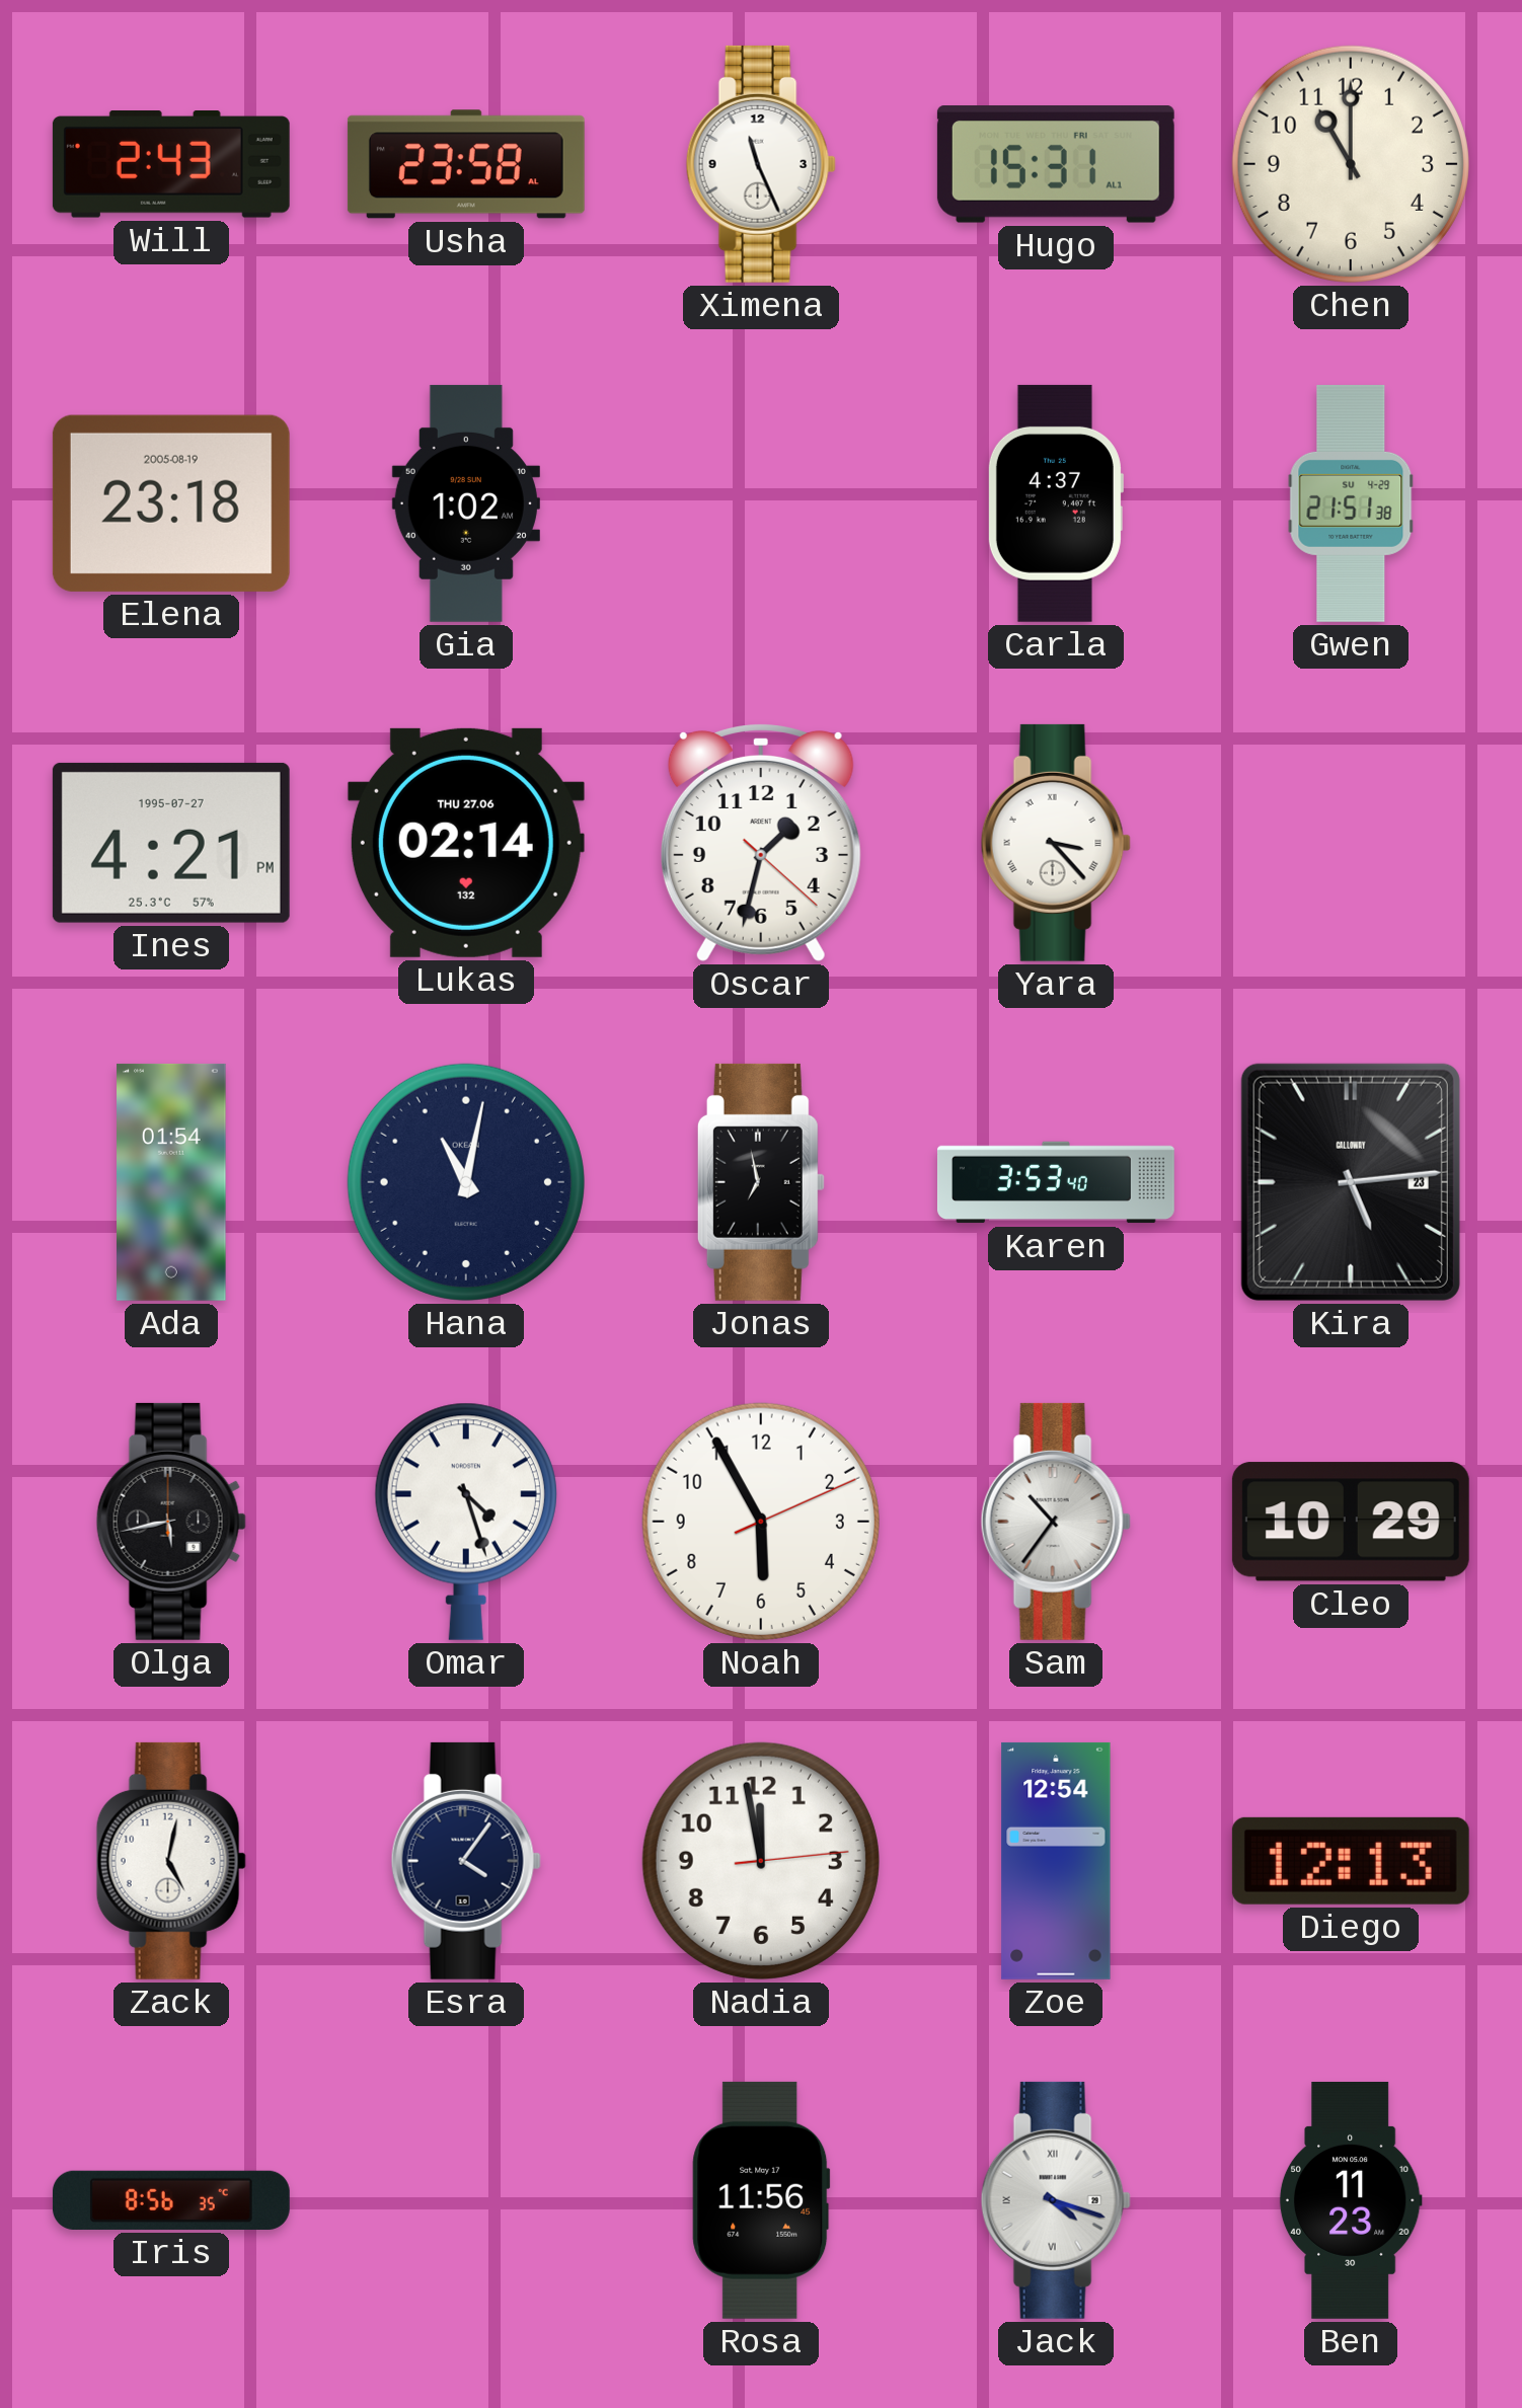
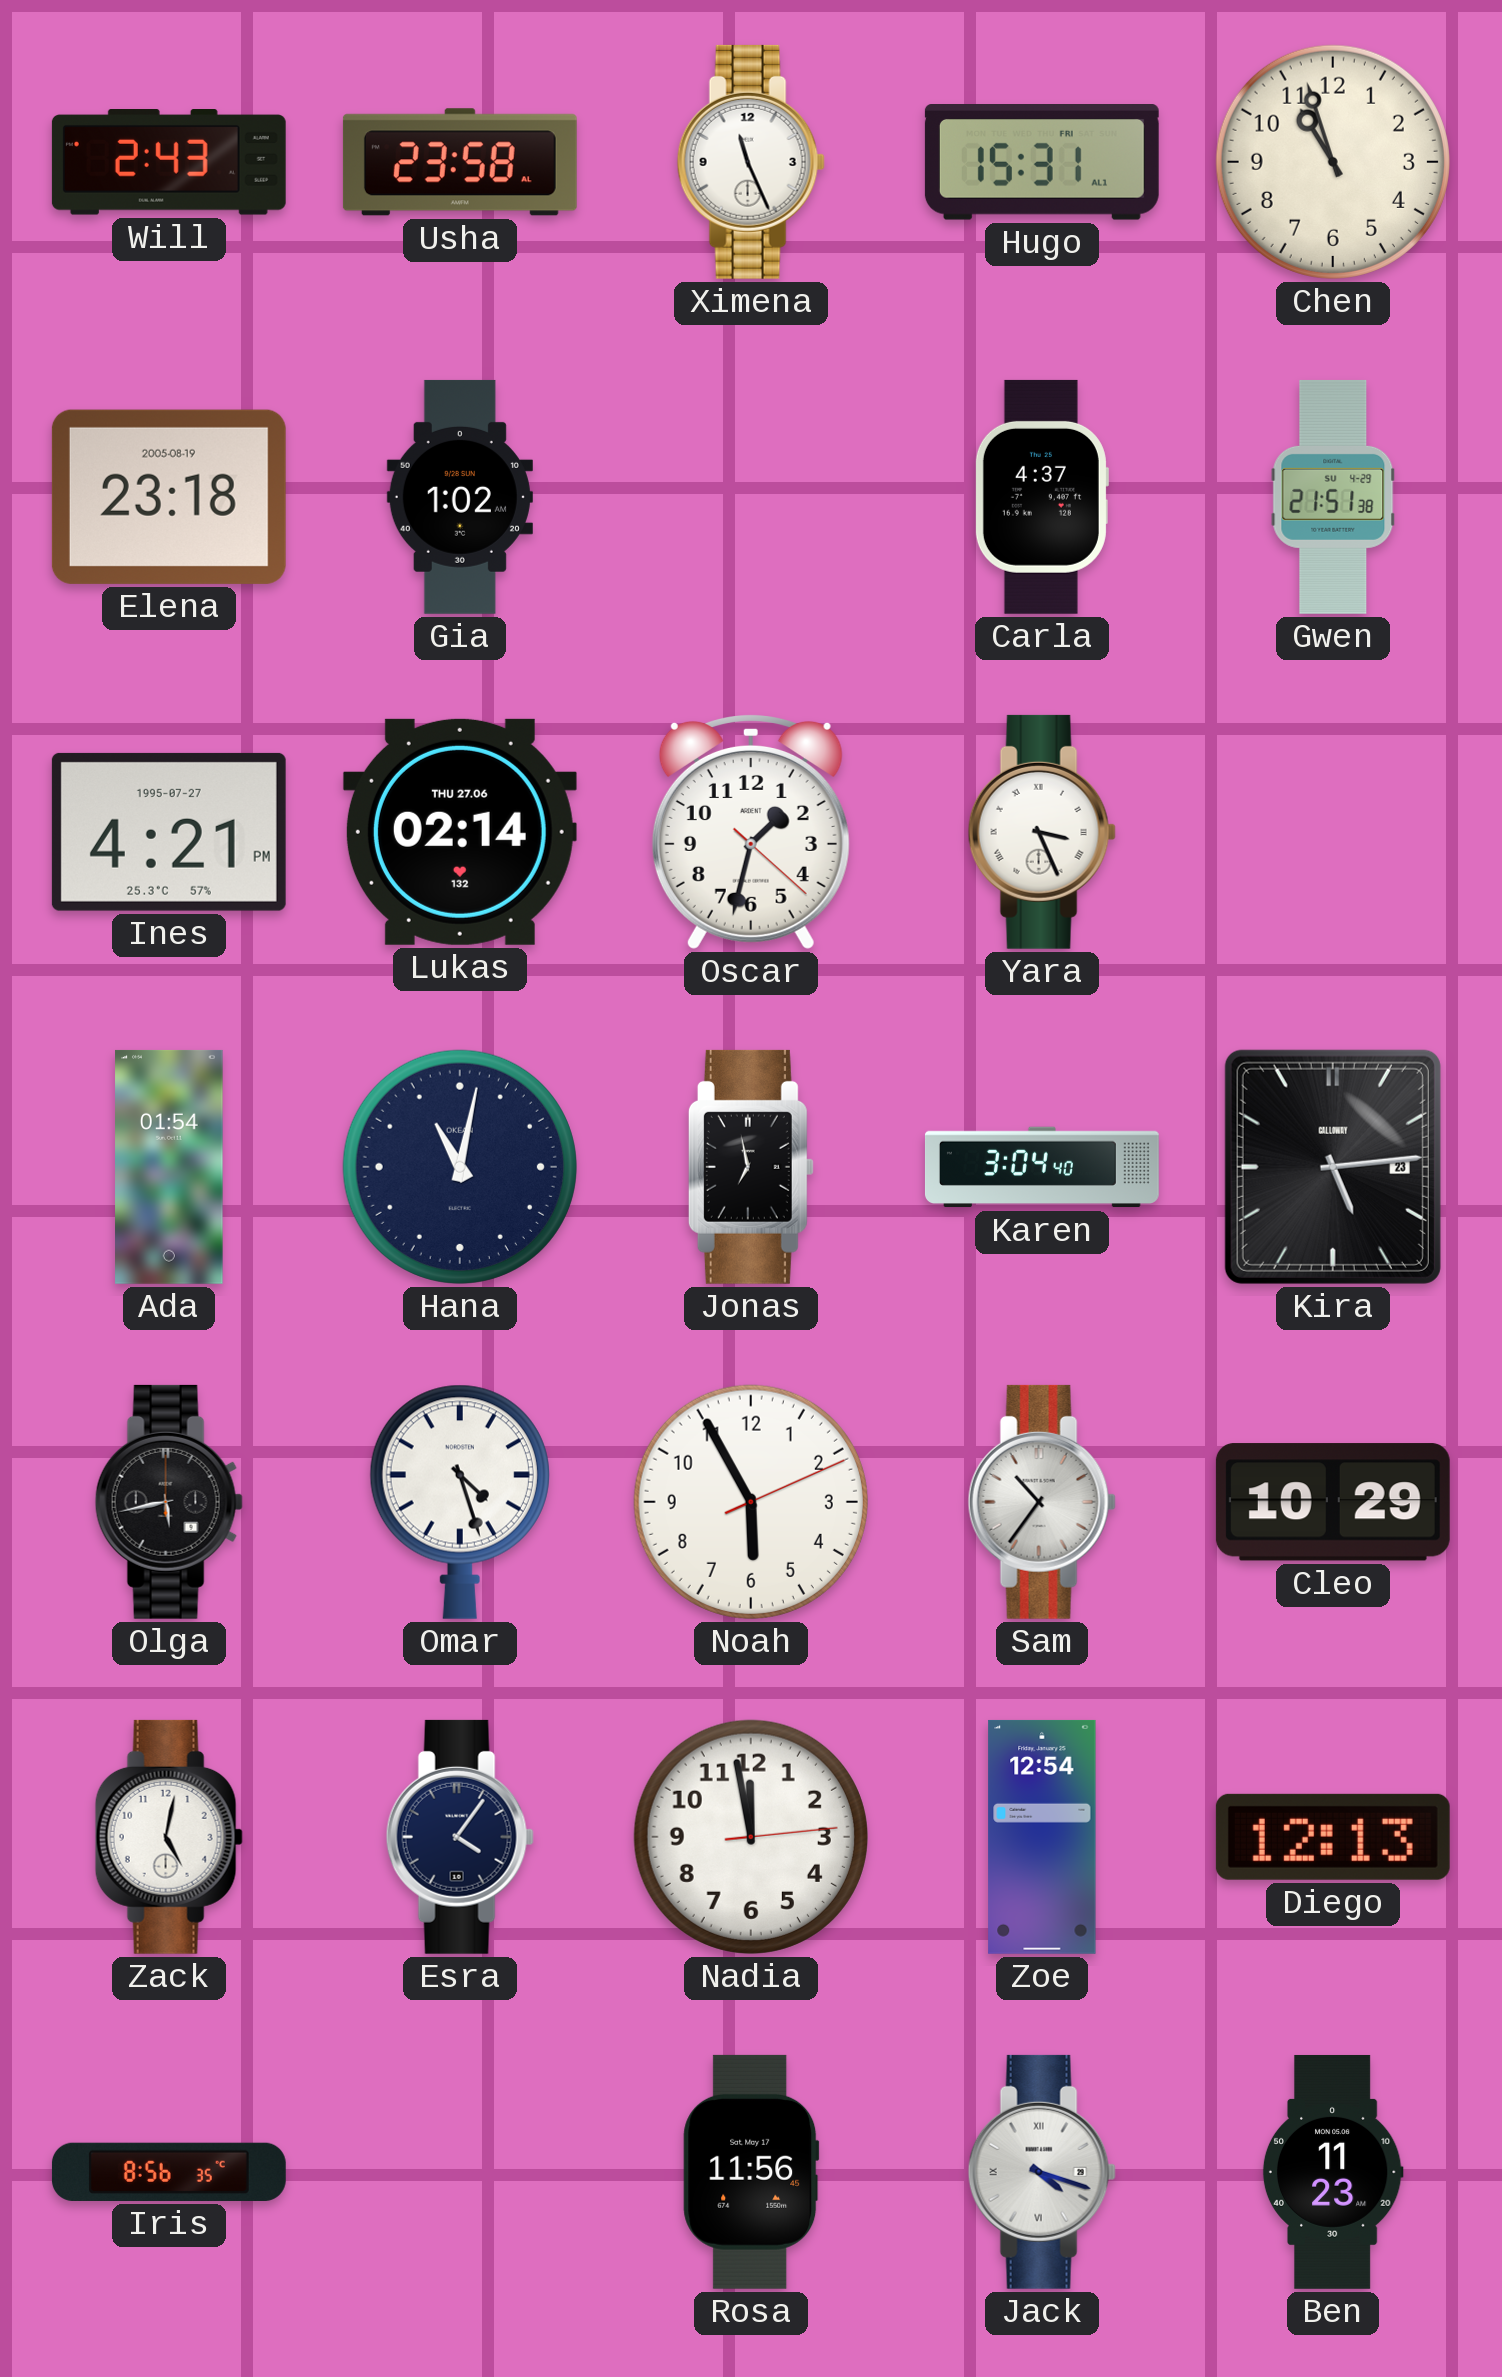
Chen: 11:00 -> 10:57
Yara: 3:23 -> 3:26
Karen: 3:53 -> 3:04
